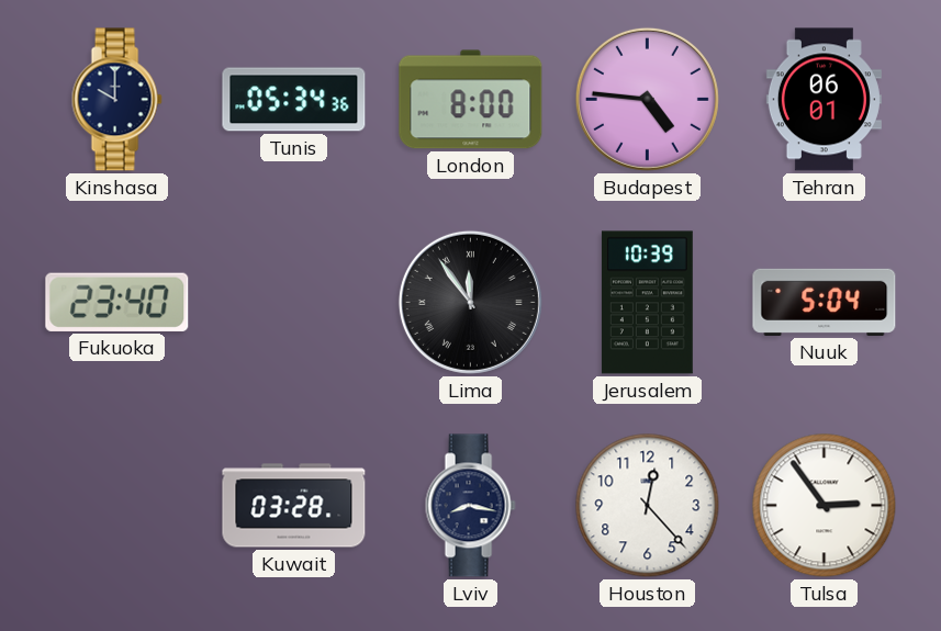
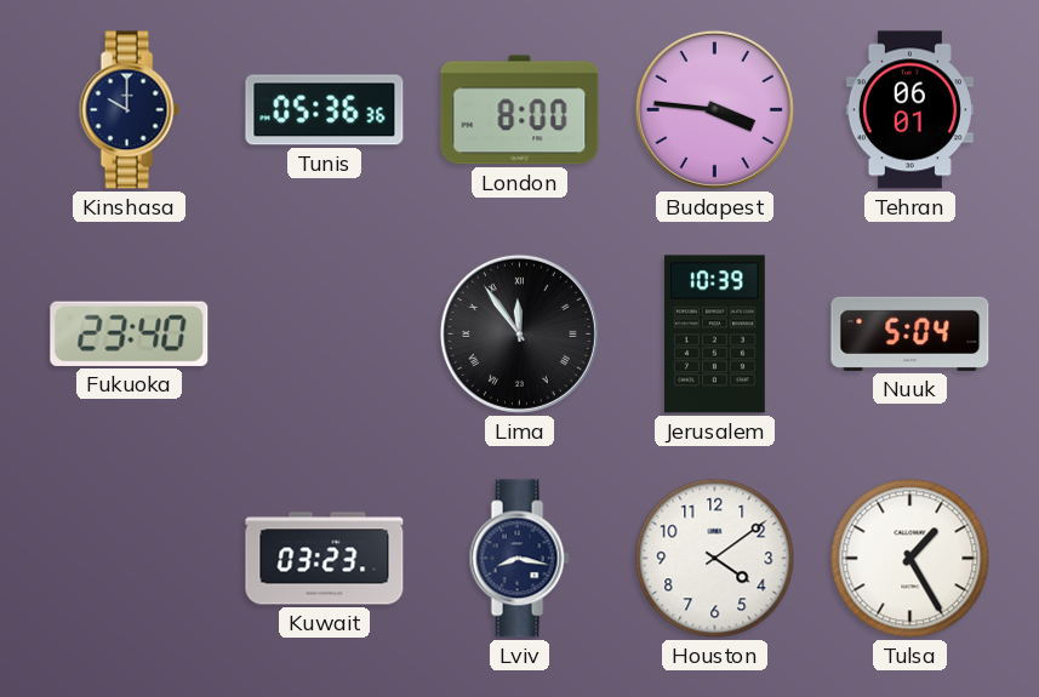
Tunis: 05:34 -> 05:36
Budapest: 4:46 -> 3:46
Kuwait: 03:28 -> 03:23
Houston: 12:23 -> 4:09
Tulsa: 2:54 -> 1:25
